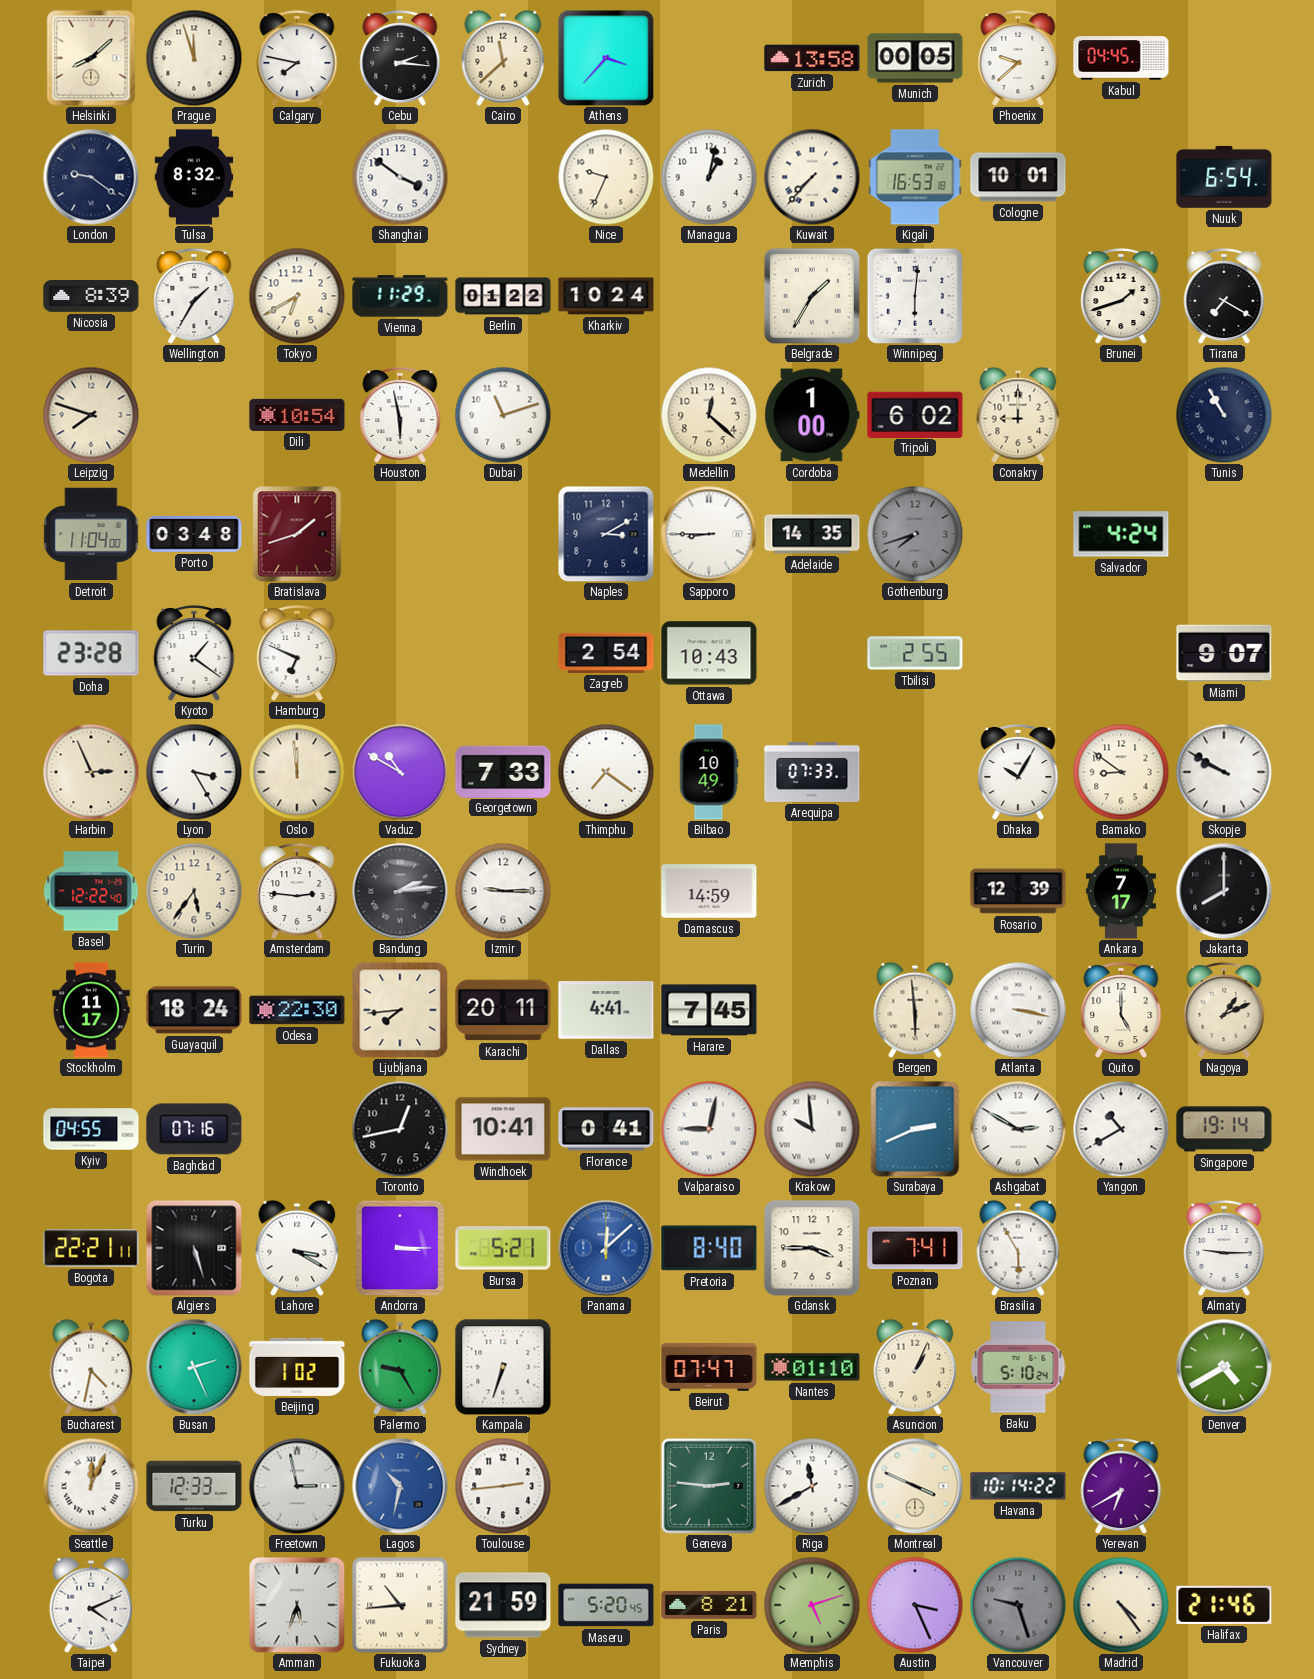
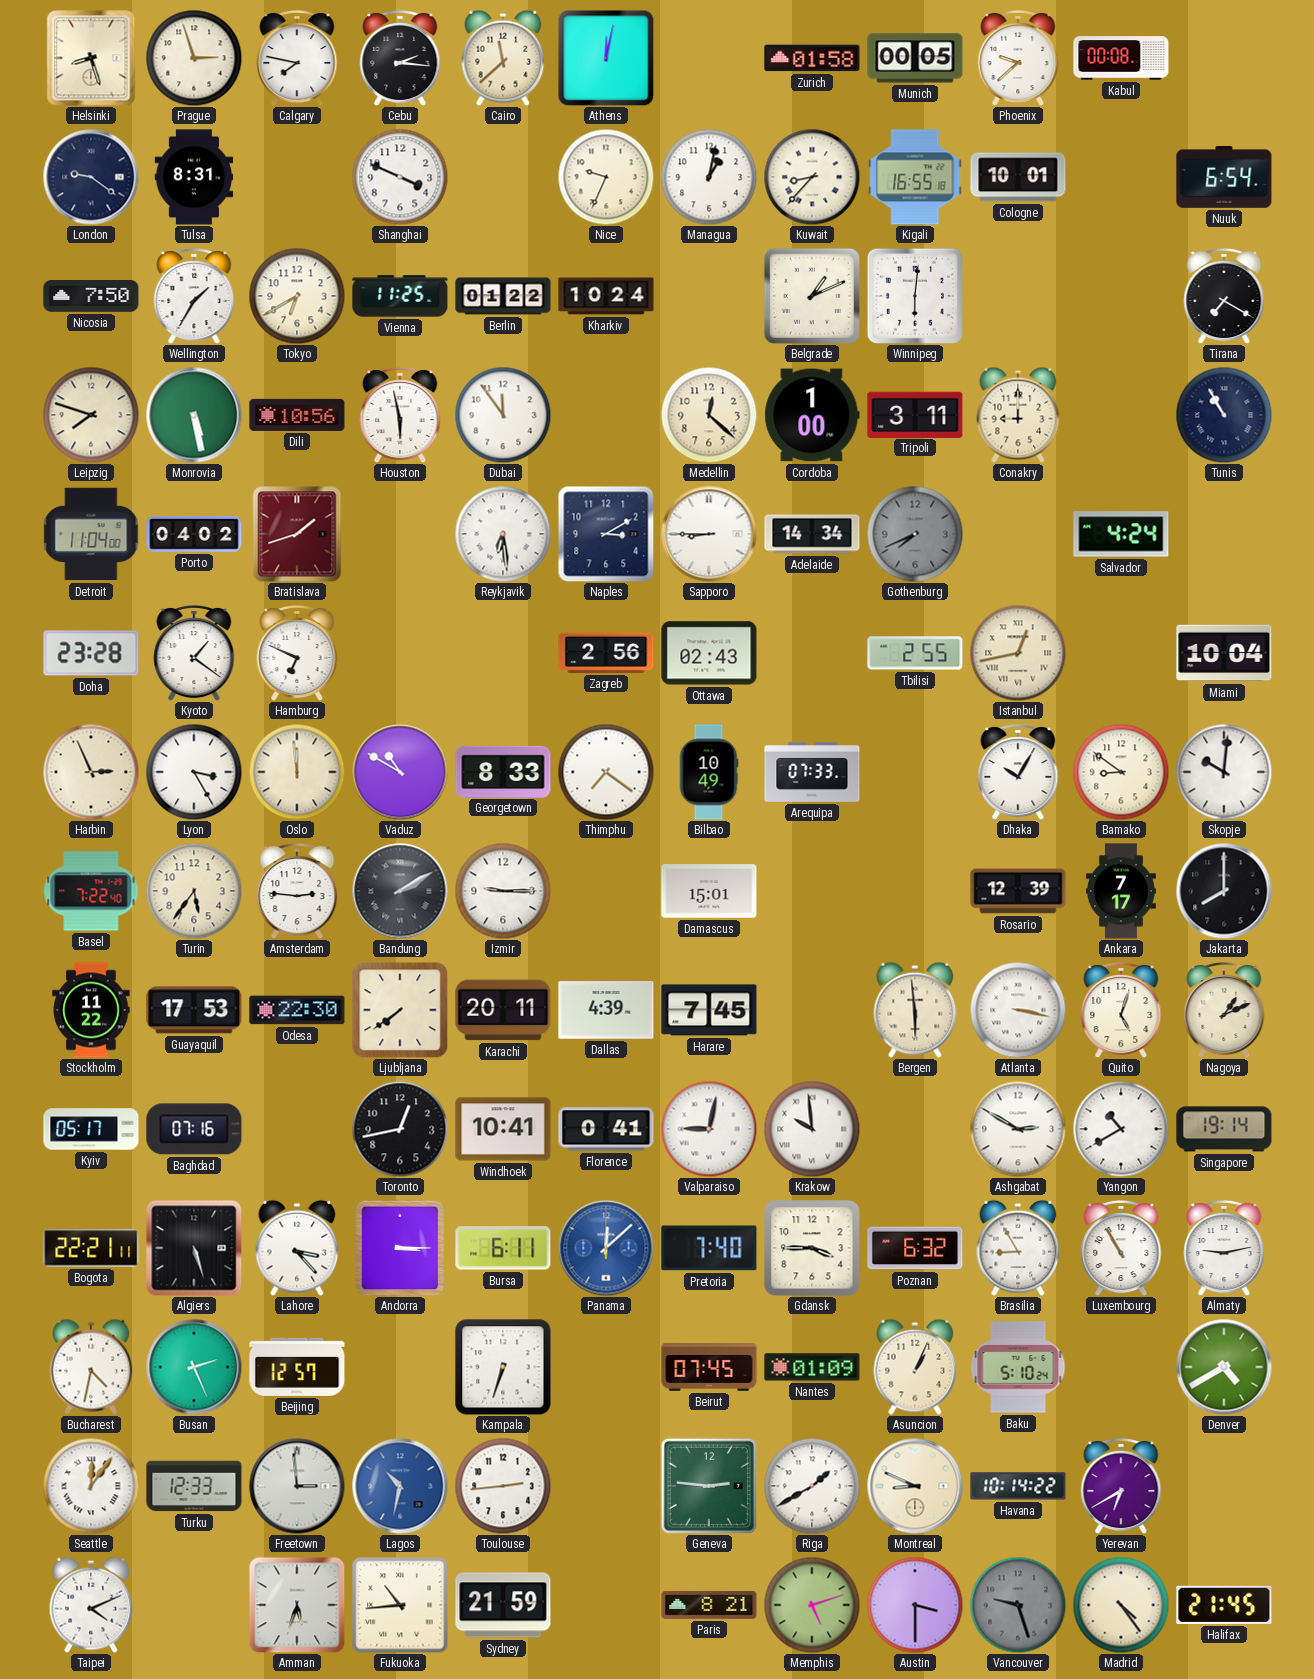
Helsinki: 8:08 -> 8:27
Prague: 11:57 -> 2:57
Athens: 3:37 -> 12:02
Zurich: 13:58 -> 01:58
Kabul: 04:45 -> 00:08
Tulsa: 8:32 -> 8:31
Shanghai: 3:51 -> 3:49
Kuwait: 7:37 -> 8:37
Kigali: 16:53 -> 16:55
Nicosia: 8:39 -> 7:50
Vienna: 11:29 -> 11:25
Belgrade: 1:35 -> 1:11
Brunei: 1:42 -> none
Monrovia: none -> 5:28
Dili: 10:54 -> 10:56
Dubai: 11:12 -> 11:54
Tripoli: 6:02 -> 3:11
Porto: 03:48 -> 04:02
Reykjavik: none -> 6:29
Adelaide: 14:35 -> 14:34
Gothenburg: 7:42 -> 7:41
Zagreb: 2:54 -> 2:56
Ottawa: 10:43 -> 02:43
Istanbul: none -> 12:43
Miami: 9:07 -> 10:04
Georgetown: 7:33 -> 8:33
Skopje: 9:50 -> 10:01
Basel: 12:22 -> 7:22
Bandung: 2:14 -> 2:10
Damascus: 14:59 -> 15:01
Stockholm: 11:17 -> 11:22
Guayaquil: 18:24 -> 17:53
Ljubljana: 7:44 -> 7:39
Dallas: 4:41 -> 4:39
Quito: 5:00 -> 5:03
Kyiv: 04:55 -> 05:17
Surabaya: 2:41 -> none
Lahore: 3:20 -> 3:23
Bursa: 5:21 -> 6:11
Pretoria: 8:40 -> 7:40
Poznan: 7:41 -> 6:32
Brasilia: 5:55 -> 8:55
Luxembourg: none -> 10:55
Almaty: 9:15 -> 9:13
Beijing: 1:02 -> 12:57
Palermo: 9:25 -> none
Beirut: 07:47 -> 07:45
Nantes: 01:10 -> 01:09
Seattle: 12:04 -> 12:06
Freetown: 2:58 -> 2:59
Riga: 11:40 -> 1:40
Montreal: 3:49 -> 8:49
Maseru: 5:20 -> none
Austin: 3:26 -> 3:30
Halifax: 21:46 -> 21:45
